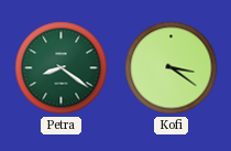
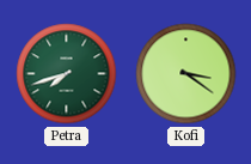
Petra: 8:21 -> 7:42
